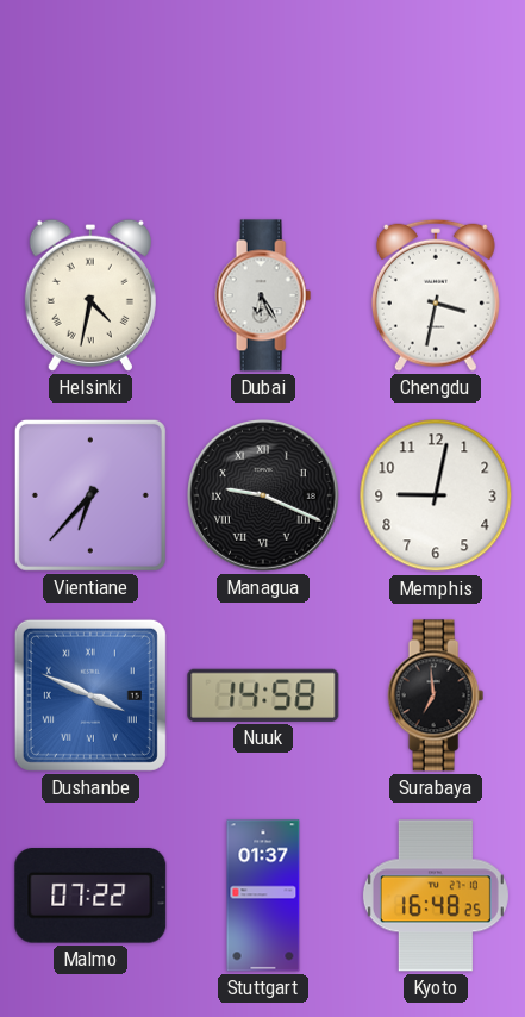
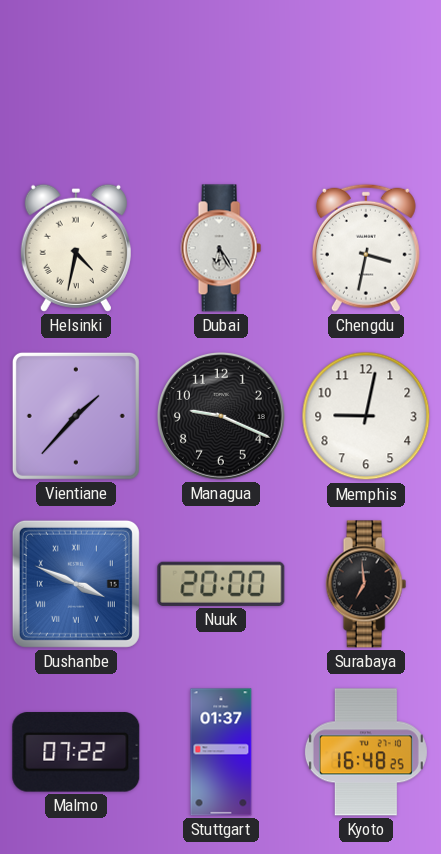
Vientiane: 6:37 -> 1:37
Managua numerals: Roman -> Arabic
Nuuk: 14:58 -> 20:00
